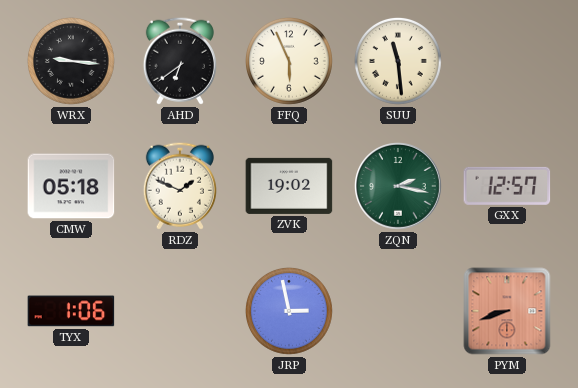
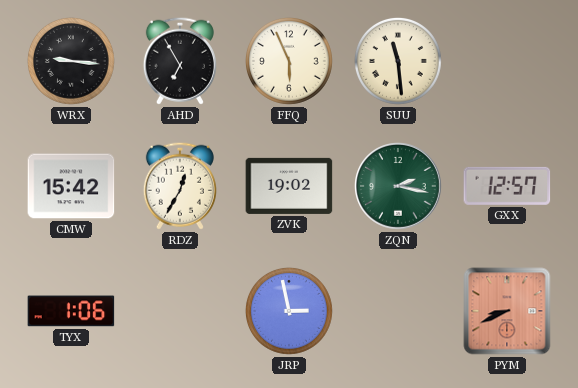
AHD: 6:39 -> 6:55
CMW: 05:18 -> 15:42
RDZ: 1:49 -> 12:35
PYM: 8:42 -> 8:41
